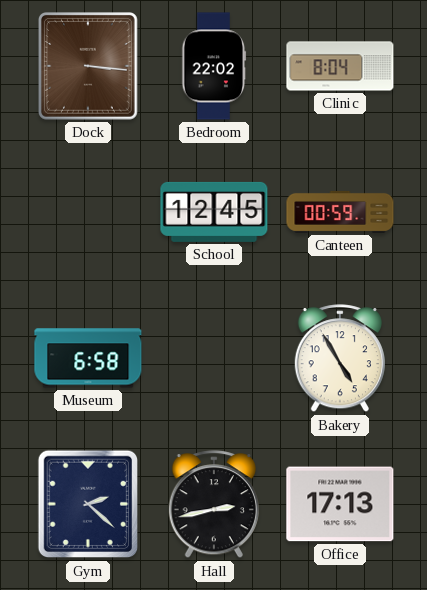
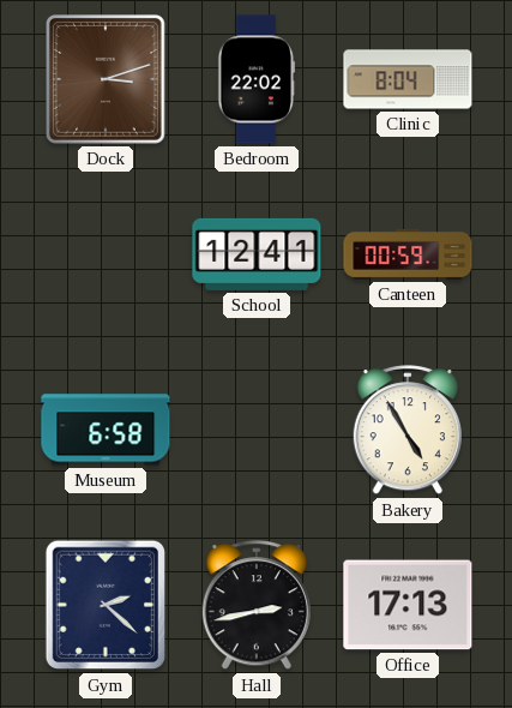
Dock: 3:16 -> 3:12
School: 12:45 -> 12:41
